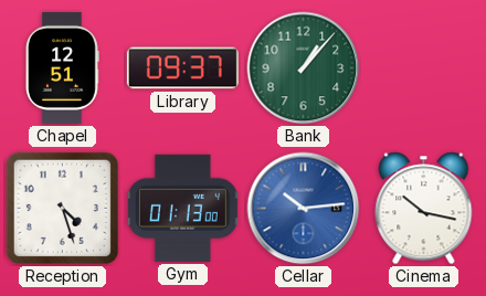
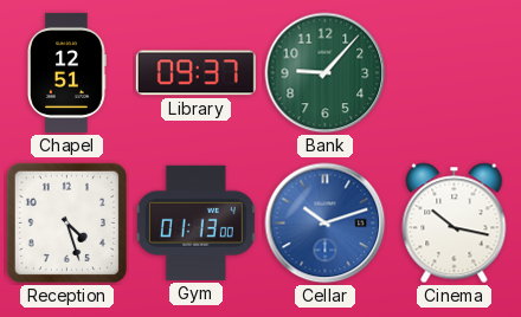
Bank: 1:07 -> 9:07
Cellar: 10:14 -> 10:12
